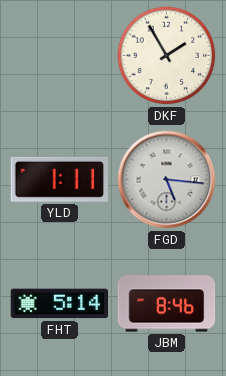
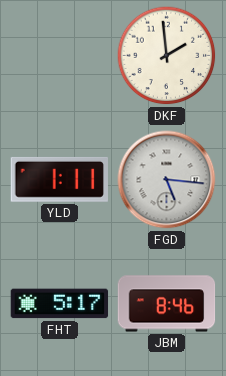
DKF: 1:55 -> 1:59
FHT: 5:14 -> 5:17
